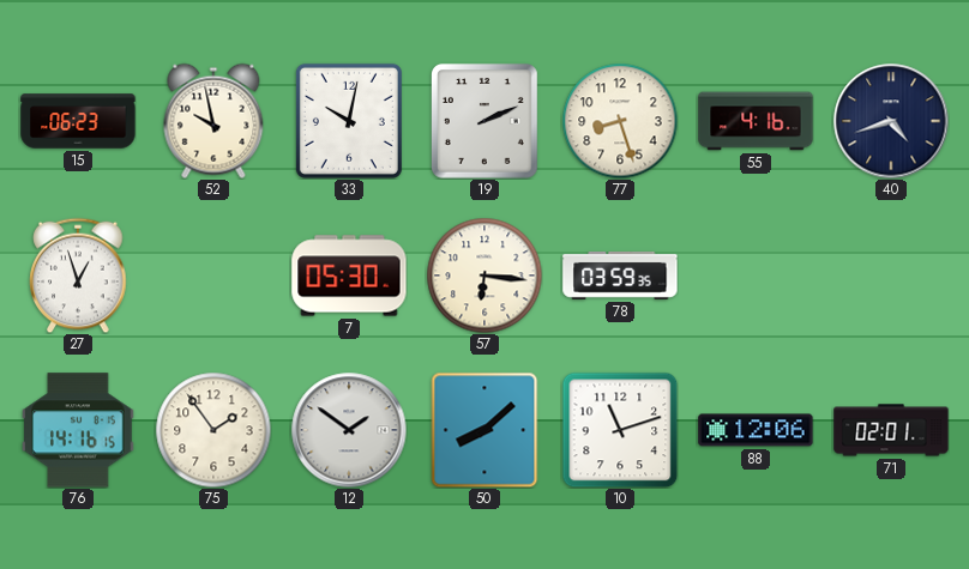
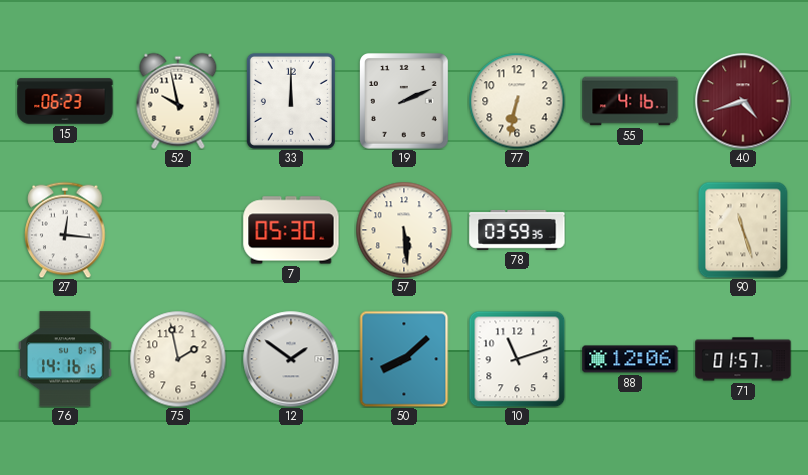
33: 10:02 -> 12:00
77: 8:27 -> 6:32
40 dial: navy -> burgundy
27: 12:57 -> 12:16
57: 6:16 -> 5:29
90: none -> 11:27
75: 1:54 -> 1:58
71: 02:01 -> 01:57
